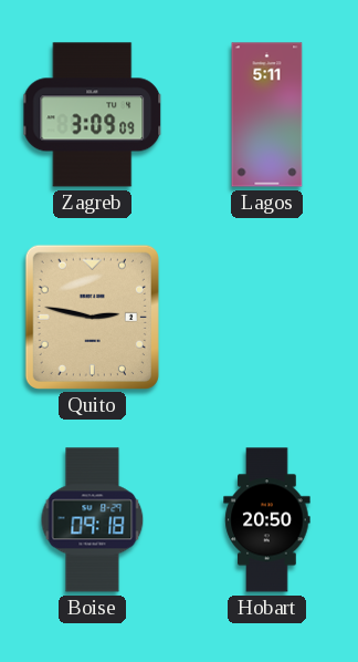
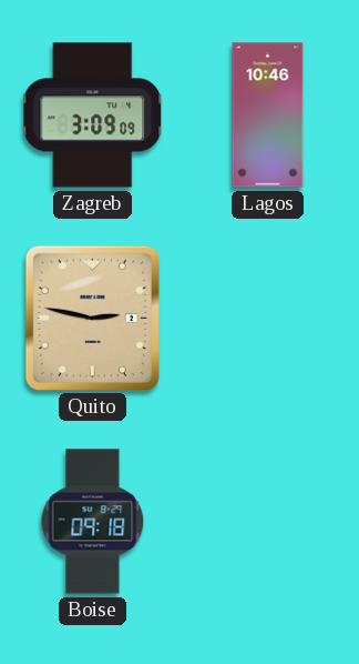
Lagos: 5:11 -> 10:46
Hobart: 20:50 -> none
